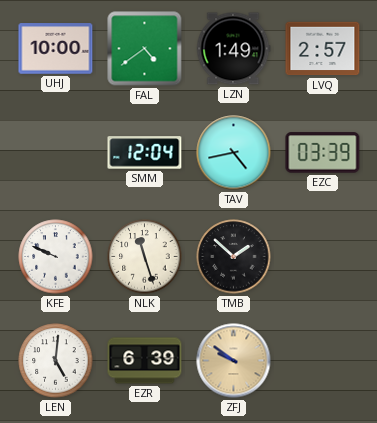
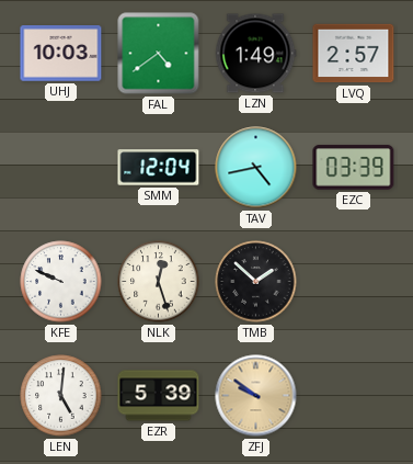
UHJ: 10:00 -> 10:03
NLK: 11:27 -> 12:27
EZR: 6:39 -> 5:39
